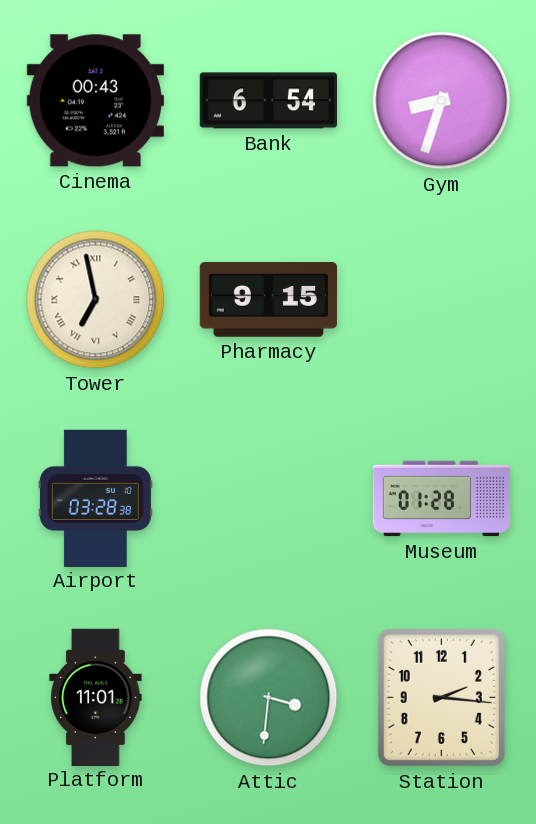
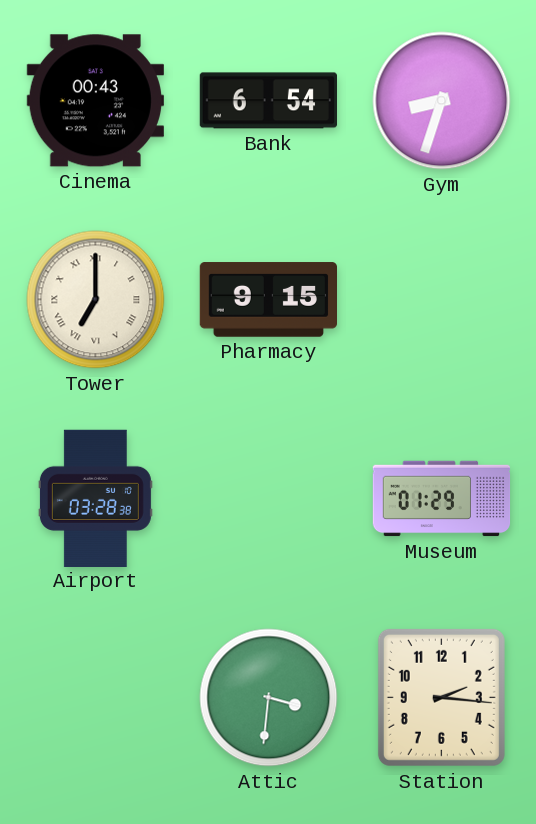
Tower: 6:58 -> 7:00
Museum: 01:28 -> 01:29
Platform: 11:01 -> none
